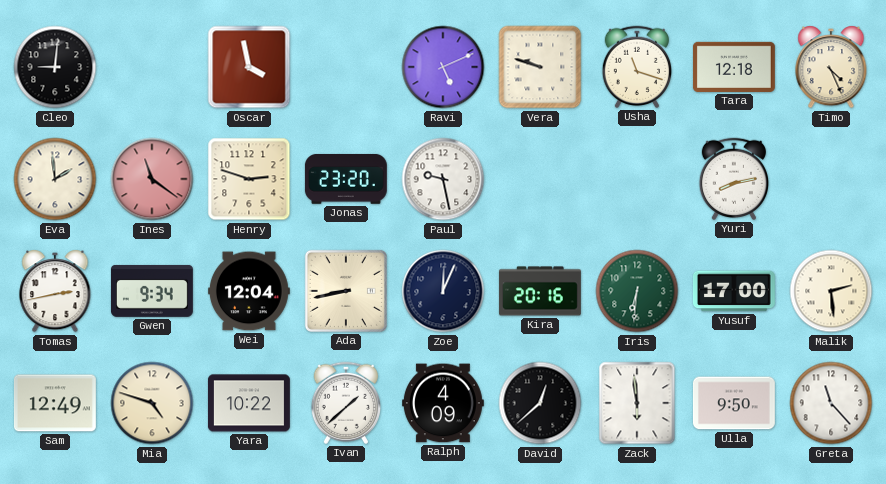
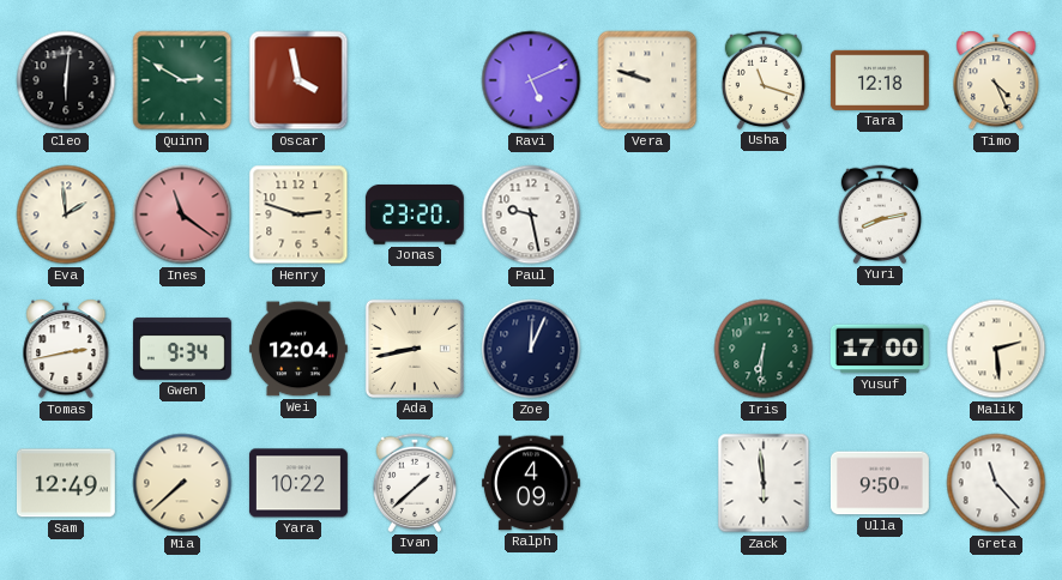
Cleo: 9:01 -> 6:01
Quinn: none -> 2:50
Kira: 20:16 -> none
Mia: 4:48 -> 7:38
David: 12:38 -> none
